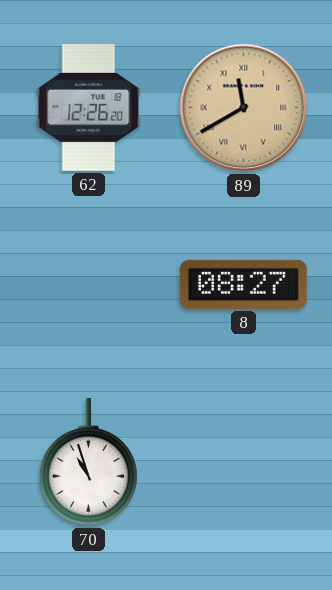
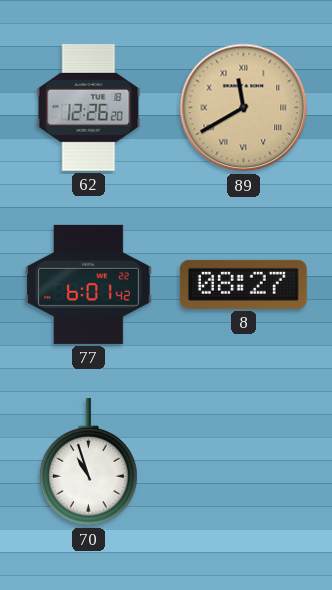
77: none -> 6:01
